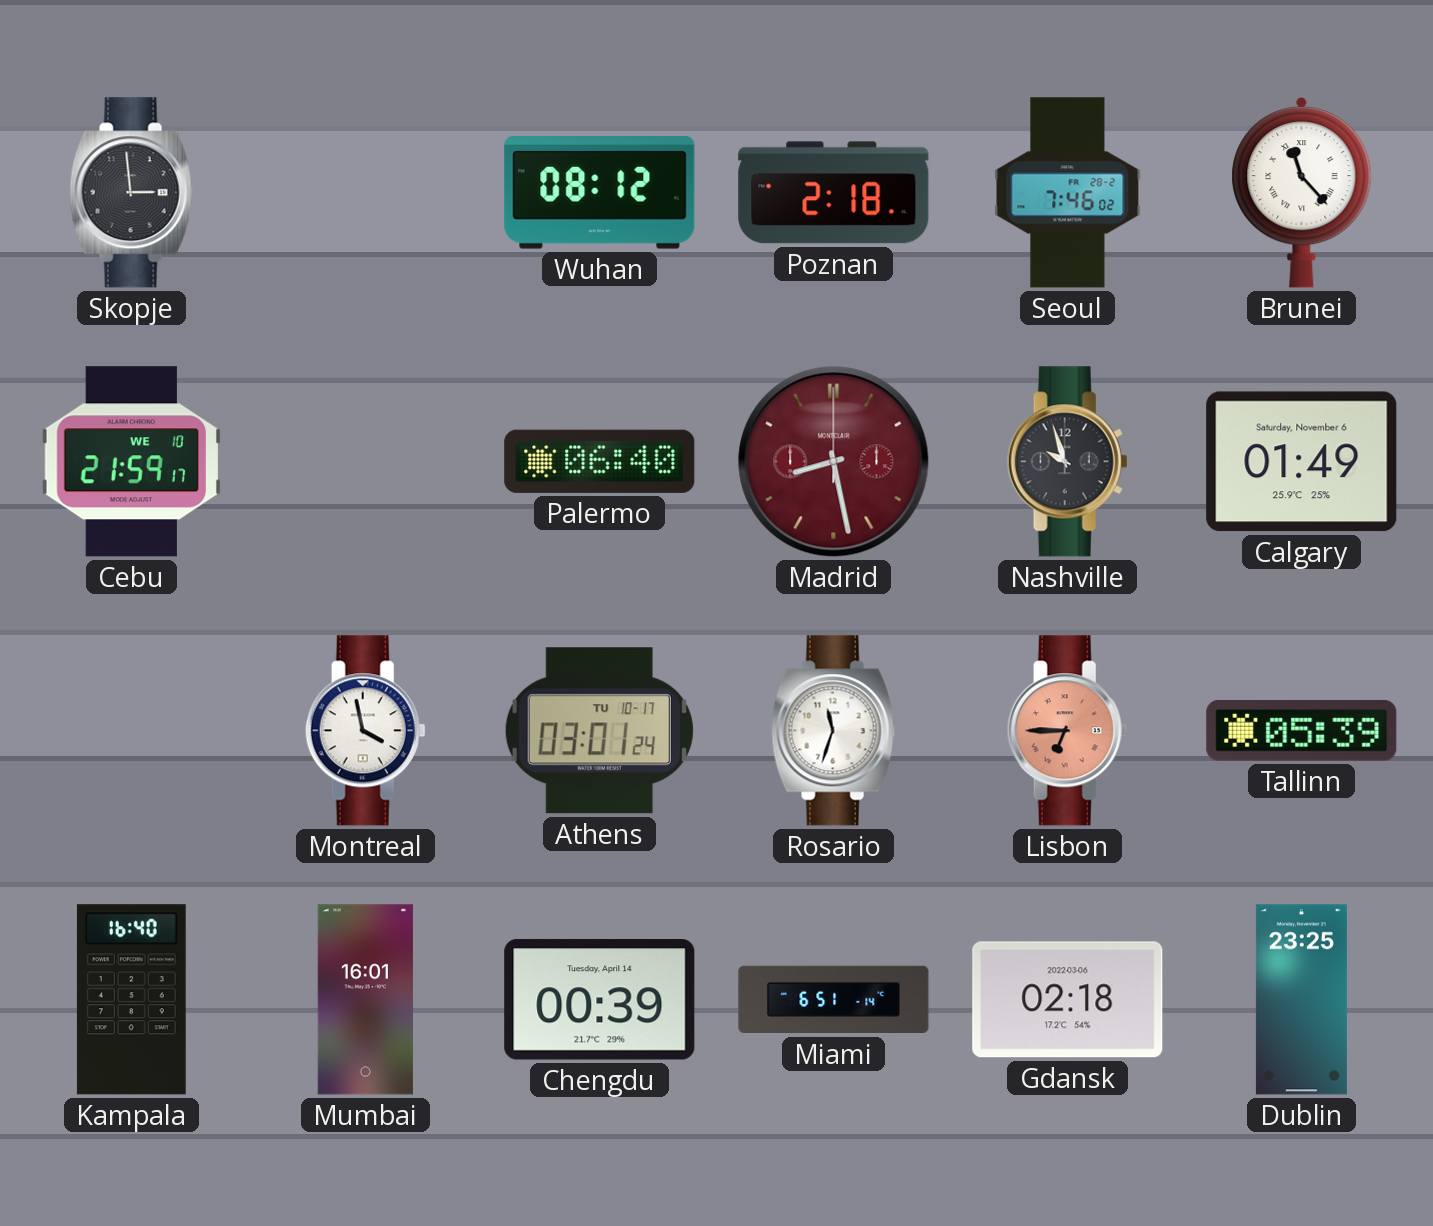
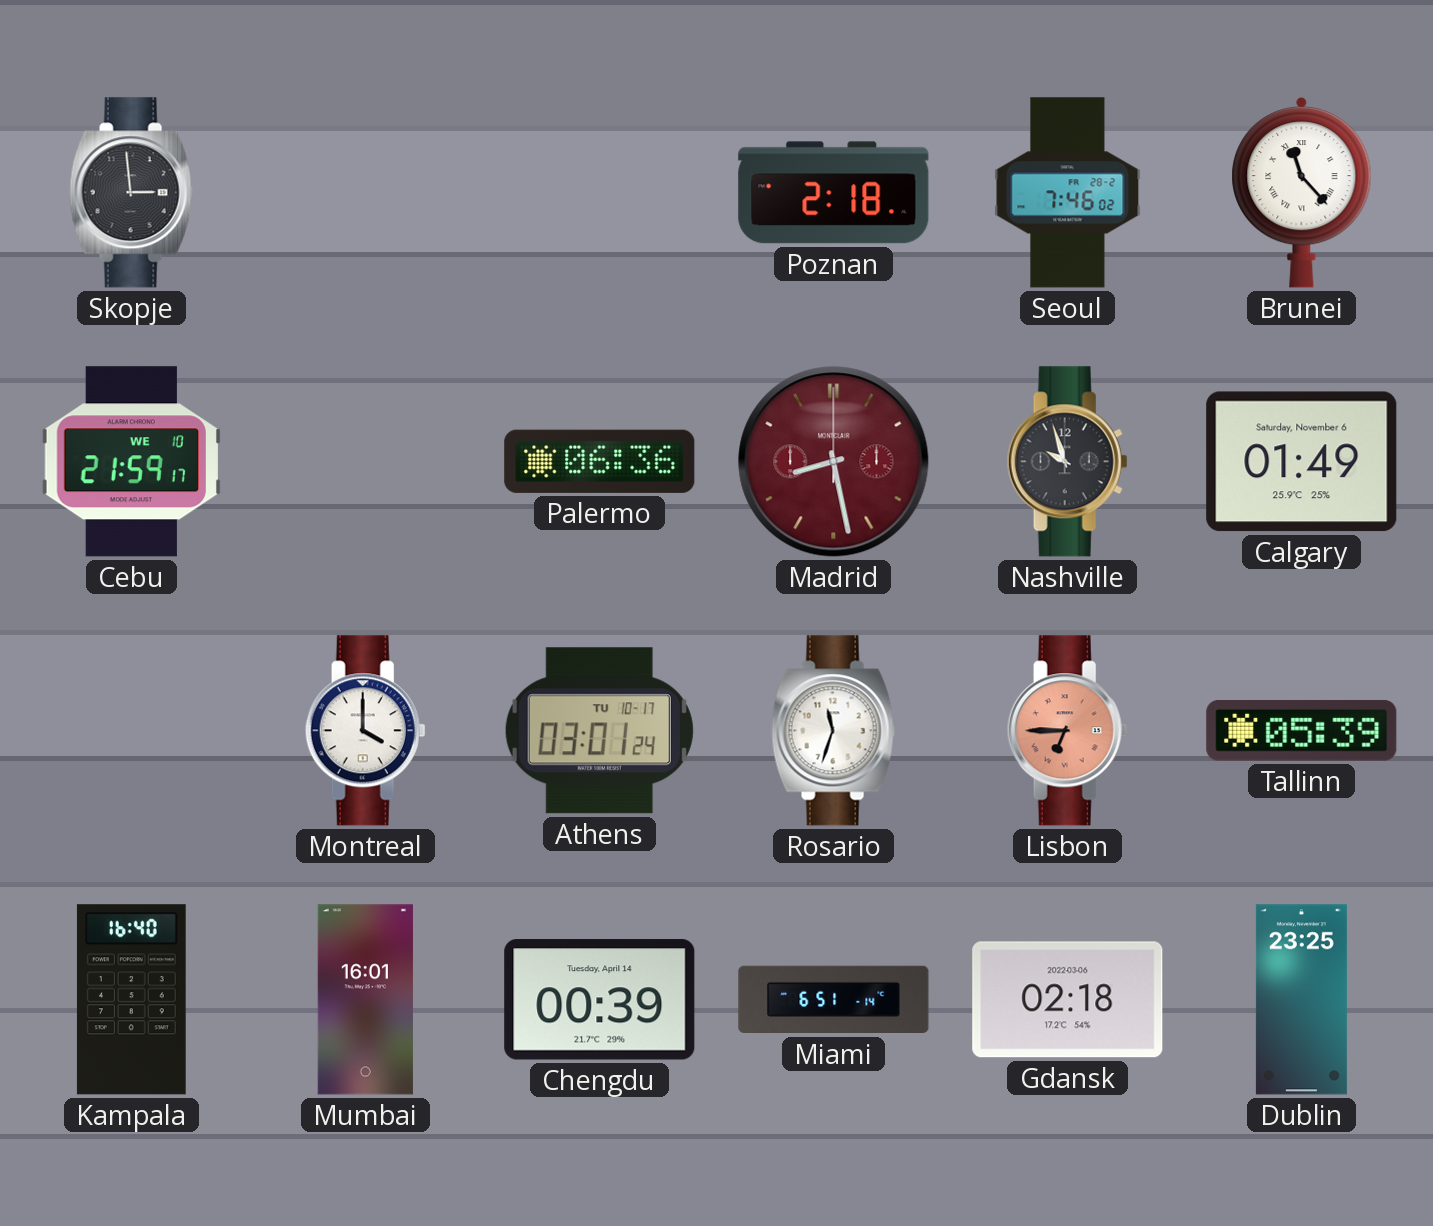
Wuhan: 08:12 -> none
Palermo: 06:40 -> 06:36
Montreal: 3:58 -> 4:00
